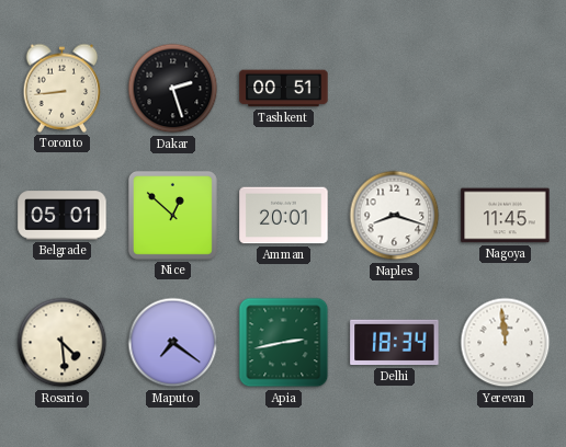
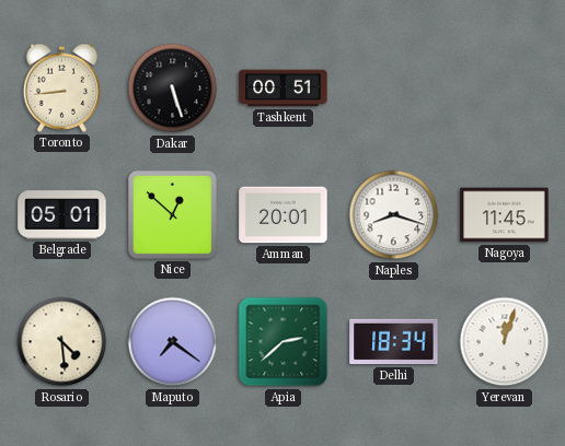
Dakar: 2:27 -> 5:27
Apia: 2:43 -> 2:38
Yerevan: 11:59 -> 12:03
